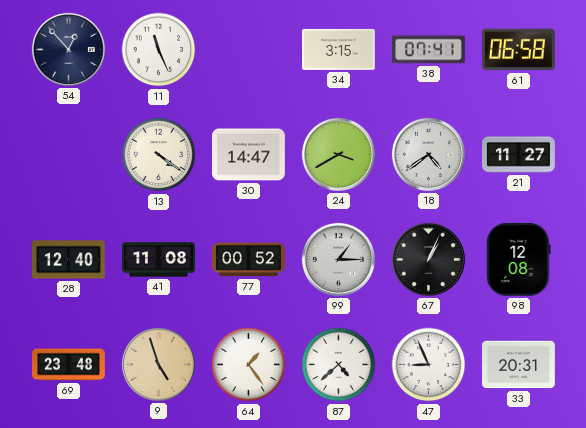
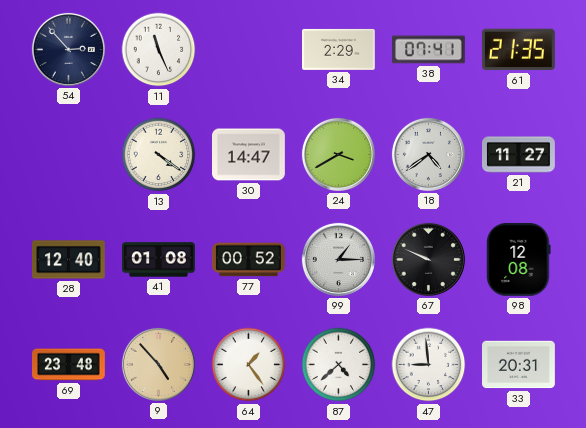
54: 12:53 -> 2:53
34: 3:15 -> 2:29
61: 06:58 -> 21:35
41: 11:08 -> 01:08
67: 1:04 -> 9:49
9: 4:57 -> 4:53
47: 8:56 -> 8:59
